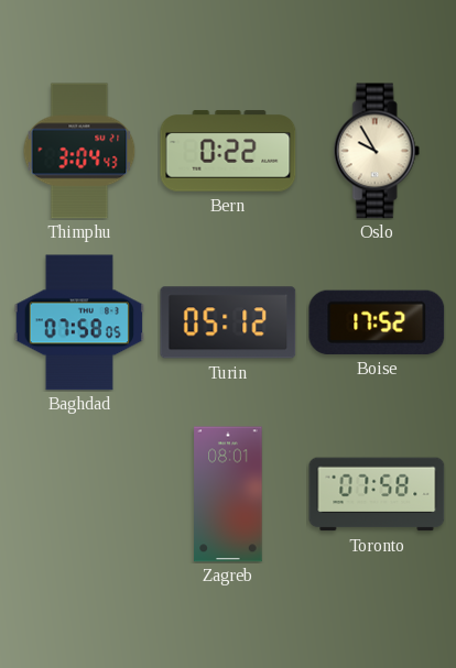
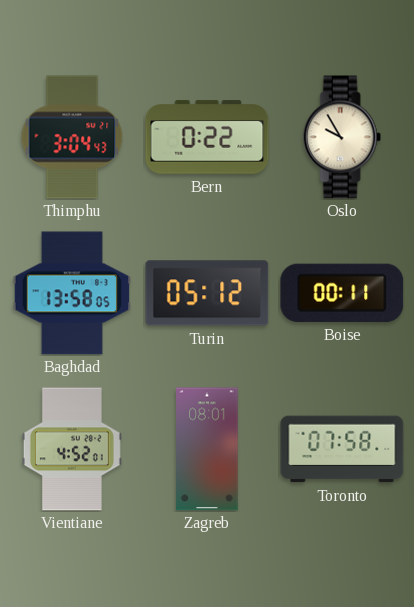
Baghdad: 07:58 -> 13:58
Boise: 17:52 -> 00:11
Vientiane: none -> 4:52
